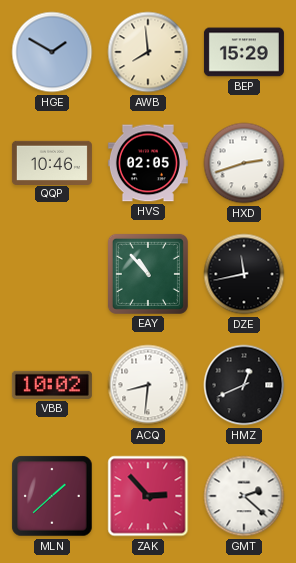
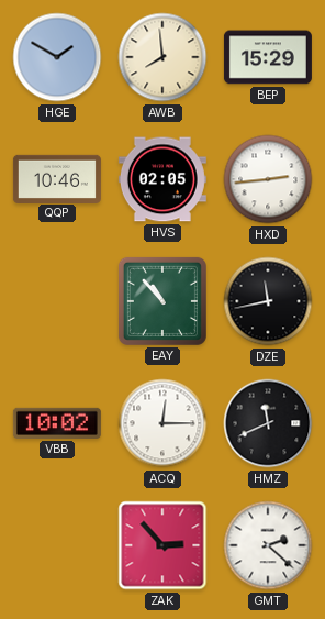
HXD: 2:42 -> 2:44
ACQ: 8:31 -> 12:15
HMZ: 12:41 -> 11:41
MLN: 1:38 -> none
